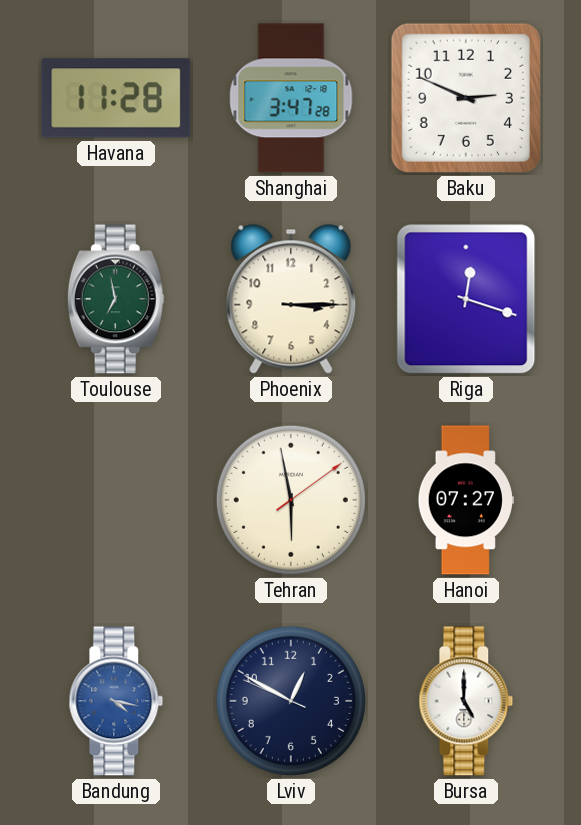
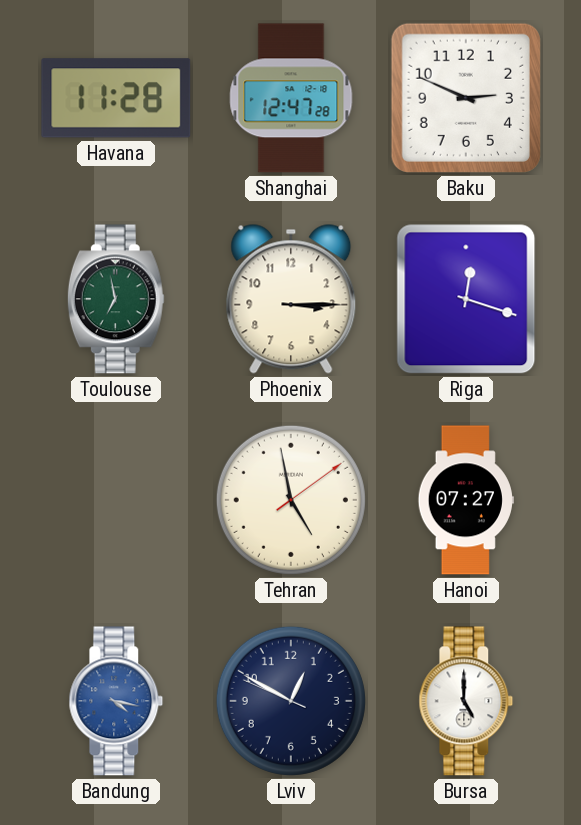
Shanghai: 3:47 -> 12:47
Tehran: 5:58 -> 4:58
